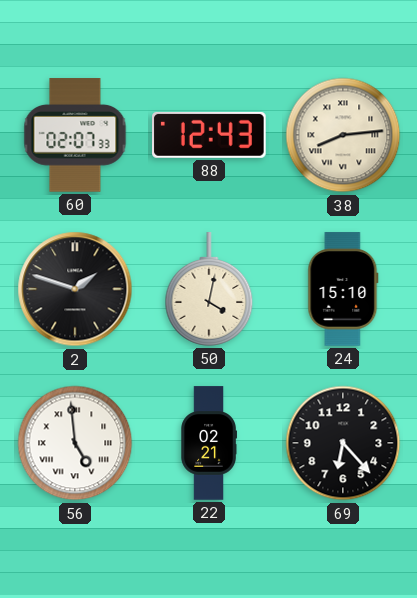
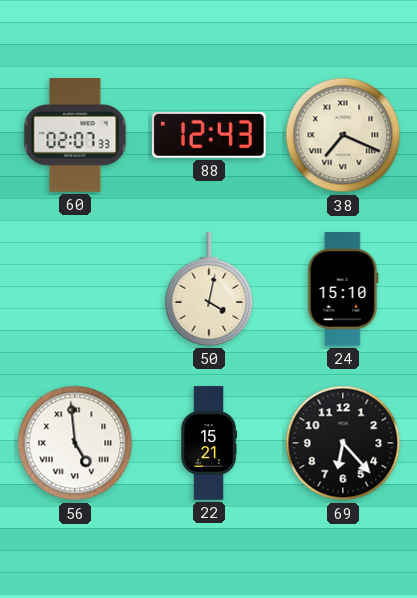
38: 8:14 -> 7:19
2: 1:48 -> none
22: 02:21 -> 15:21
